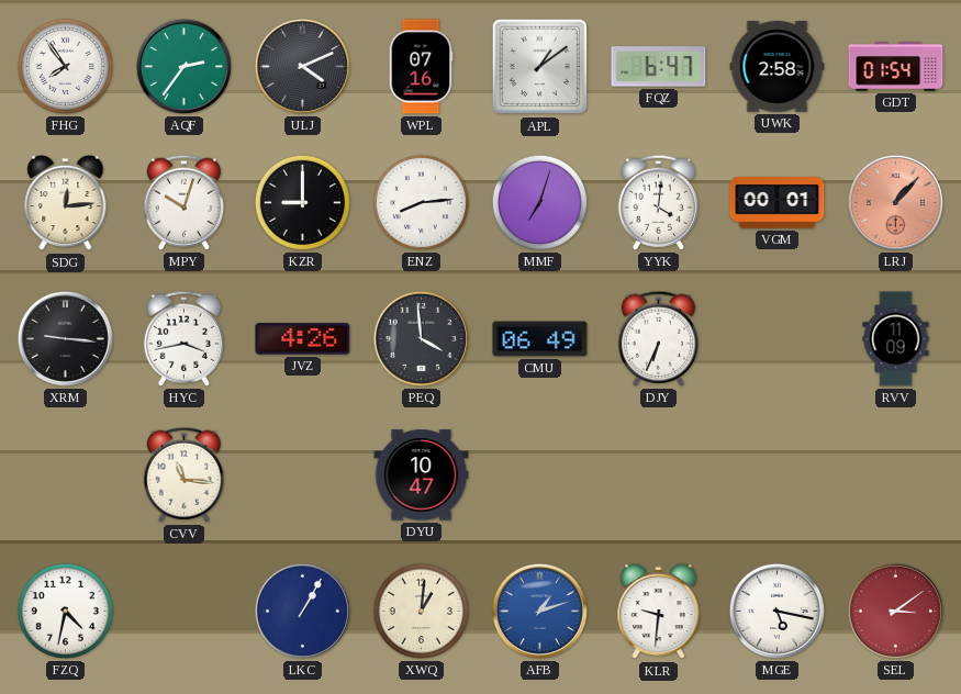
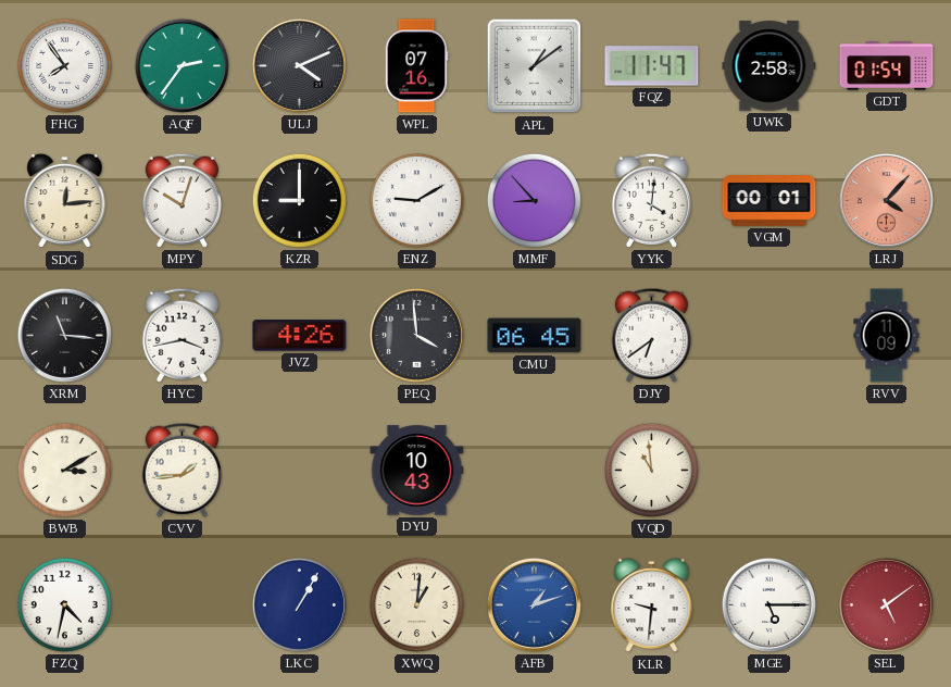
FQZ: 6:47 -> 11:47
ENZ: 8:14 -> 9:10
MMF: 7:03 -> 8:53
LRJ: 1:07 -> 4:07
XRM: 9:16 -> 11:16
CMU: 06:49 -> 06:45
DJY: 6:34 -> 6:39
BWB: none -> 3:10
CVV: 11:16 -> 1:44
DYU: 10:47 -> 10:43
VQD: none -> 10:59
MGE: 5:17 -> 5:15
SEL: 3:09 -> 5:09
